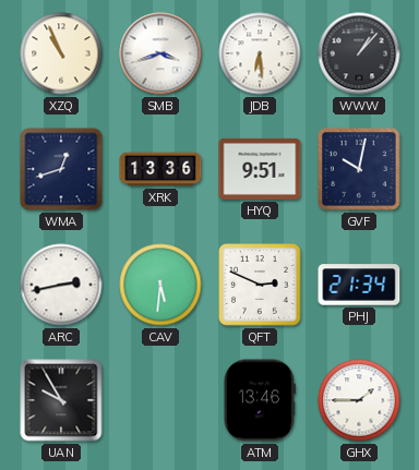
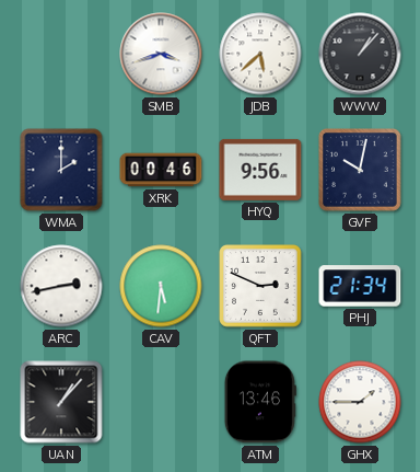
XZQ: 10:56 -> none
JDB: 6:29 -> 5:38
WMA: 12:42 -> 2:00
XRK: 13:36 -> 00:46
HYQ: 9:51 -> 9:56
UAN: 9:55 -> 1:07
